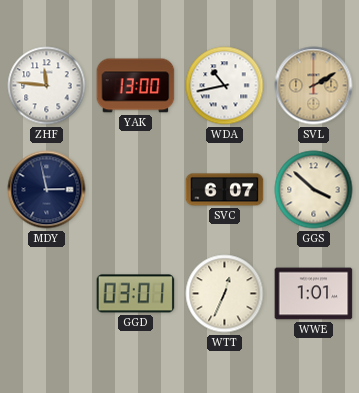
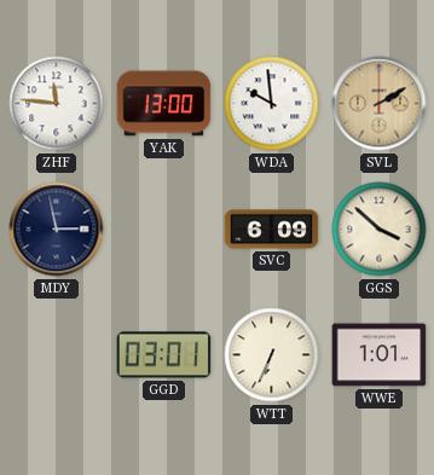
WDA: 10:43 -> 9:59
SVC: 6:07 -> 6:09
WTT: 12:34 -> 6:34
